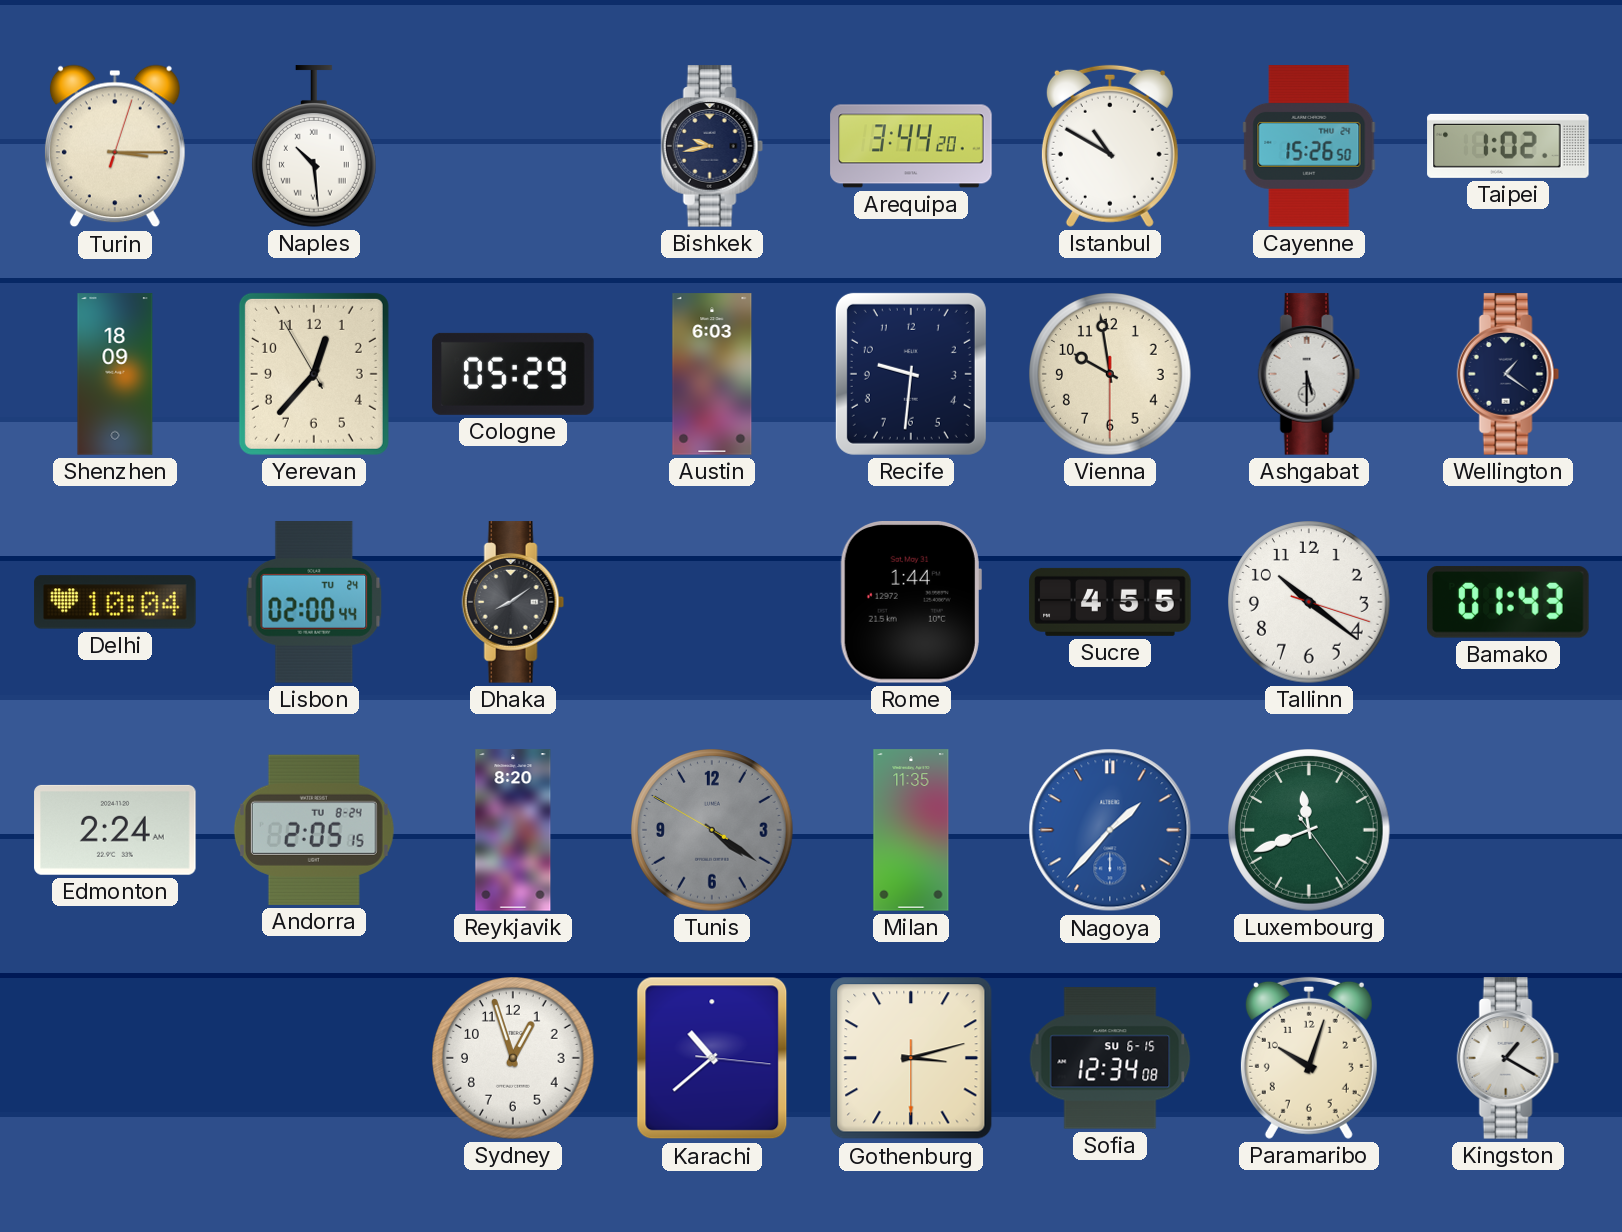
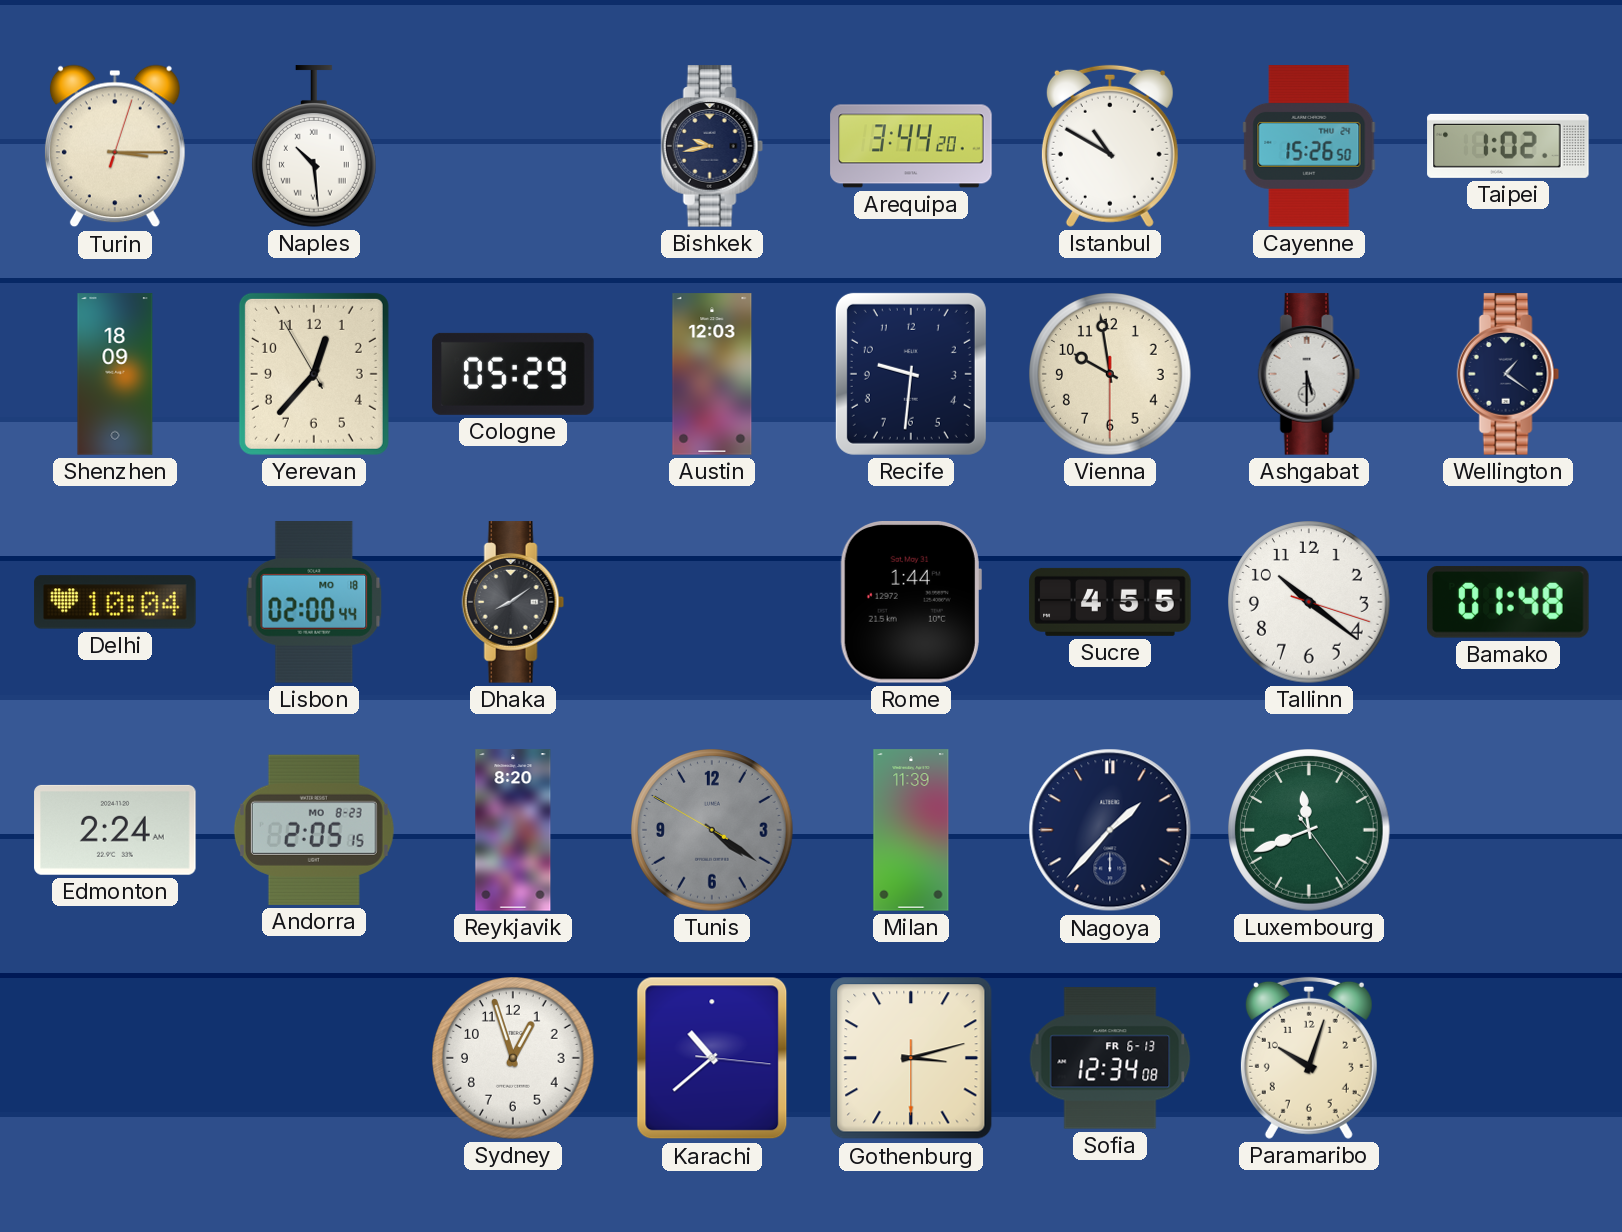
Austin: 6:03 -> 12:03
Lisbon date: TU 24 -> MO 18
Bamako: 01:43 -> 01:48
Andorra date: TU 8-24 -> MO 8-23
Milan: 11:35 -> 11:39
Nagoya dial: blue -> navy
Sofia date: SU 6-15 -> FR 6-13
Kingston: 1:20 -> none
